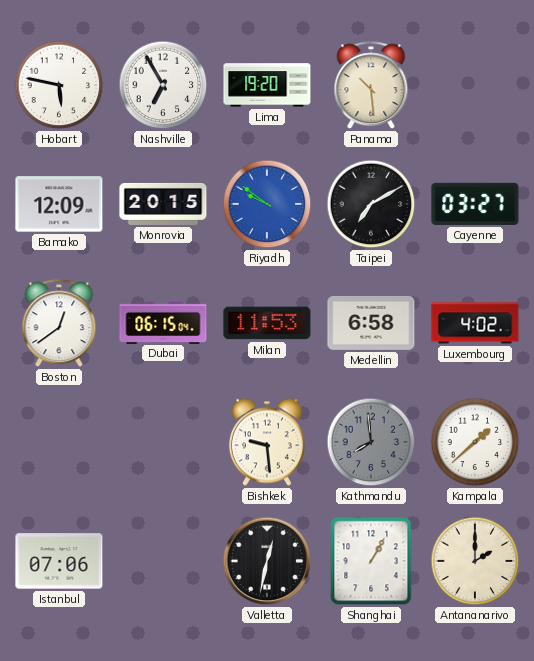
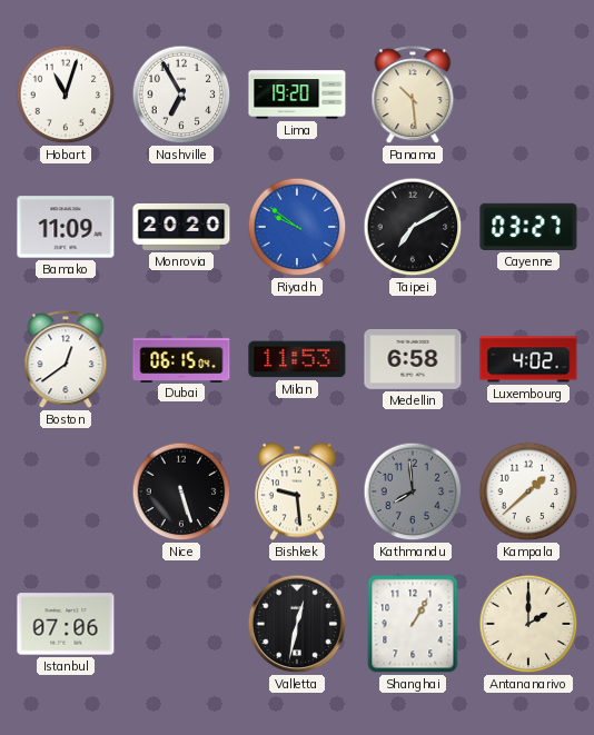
Hobart: 5:47 -> 11:03
Bamako: 12:09 -> 11:09
Monrovia: 20:15 -> 20:20
Nice: none -> 5:27
